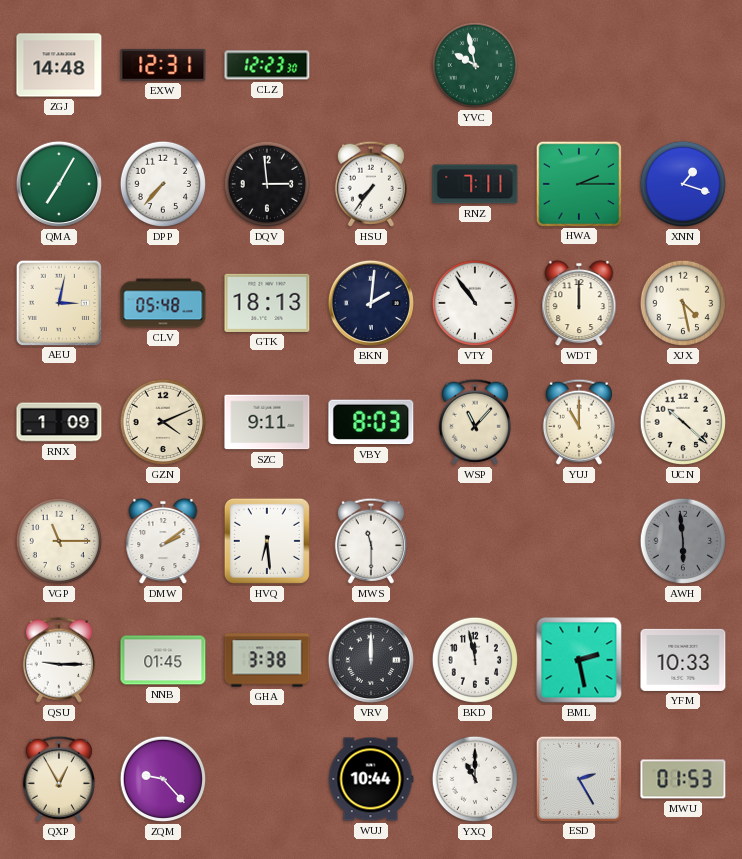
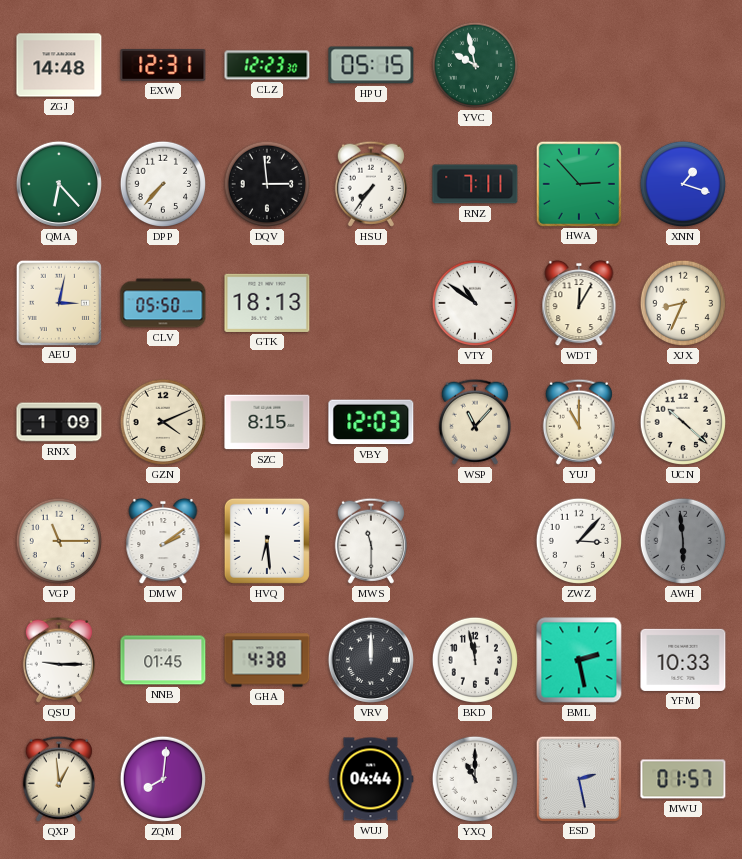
HPU: none -> 05:15
QMA: 7:05 -> 6:23
HWA: 2:15 -> 2:53
CLV: 05:48 -> 05:50
BKN: 2:01 -> none
VTY: 10:54 -> 10:51
WDT: 12:00 -> 12:05
XJX: 4:28 -> 8:34
SZC: 9:11 -> 8:15
VBY: 8:03 -> 12:03
ZWZ: none -> 3:07
GHA: 3:38 -> 4:38
QXP: 12:55 -> 12:59
ZQM: 9:23 -> 8:01
WUJ: 10:44 -> 04:44
ESD: 2:25 -> 2:28
MWU: 01:53 -> 01:57
